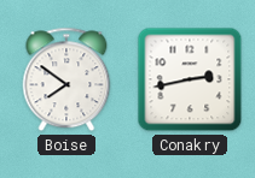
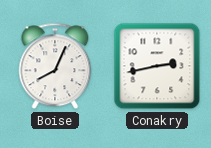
Boise: 7:51 -> 8:04
